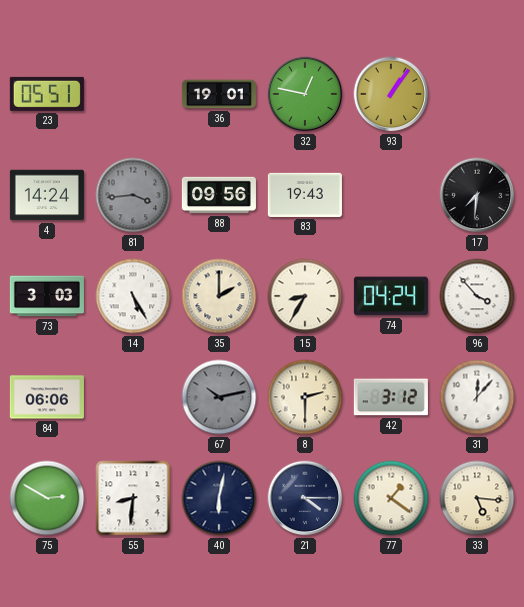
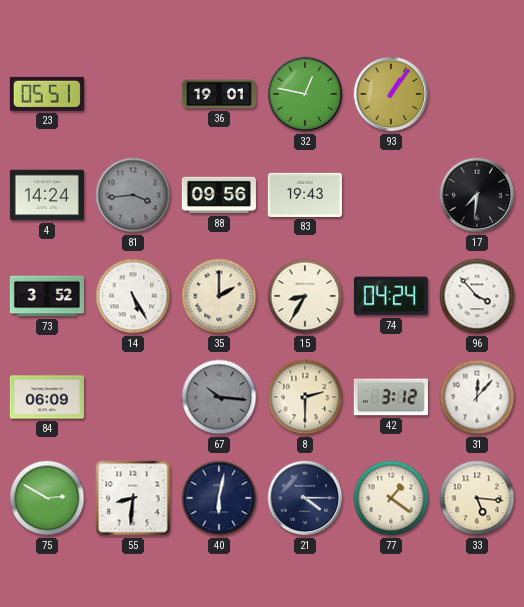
73: 3:03 -> 3:52
84: 06:06 -> 06:09
67: 10:13 -> 10:16
